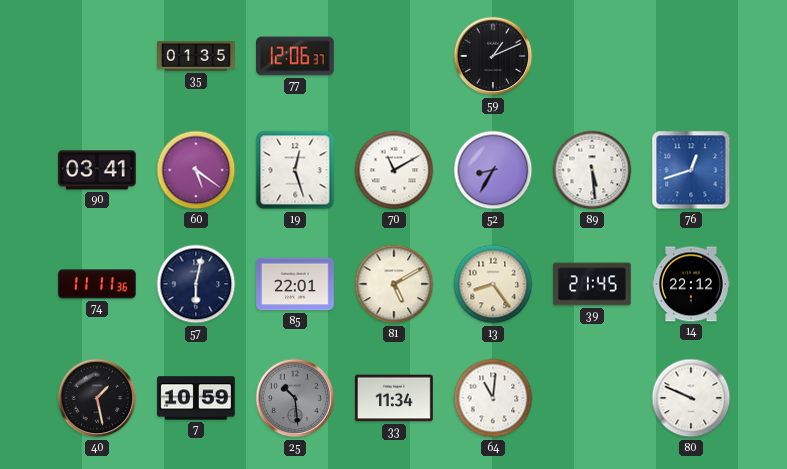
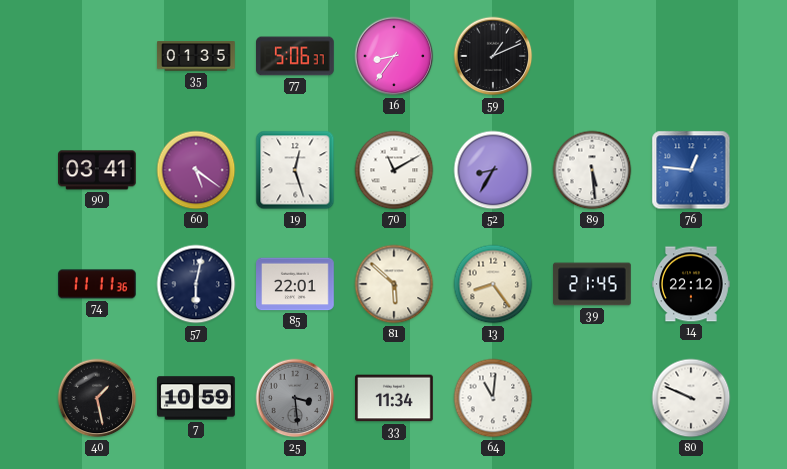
77: 12:06 -> 5:06
16: none -> 8:36
76: 12:42 -> 12:46
81: 5:10 -> 5:52
25: 10:29 -> 3:29
